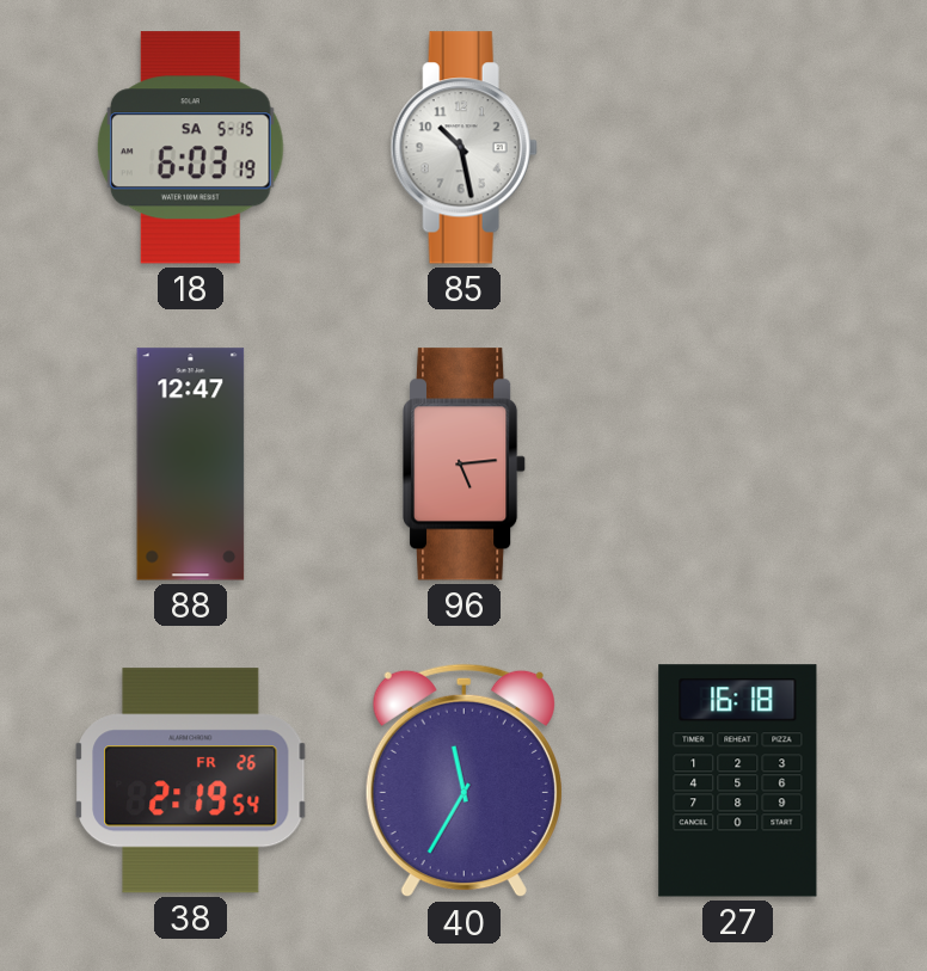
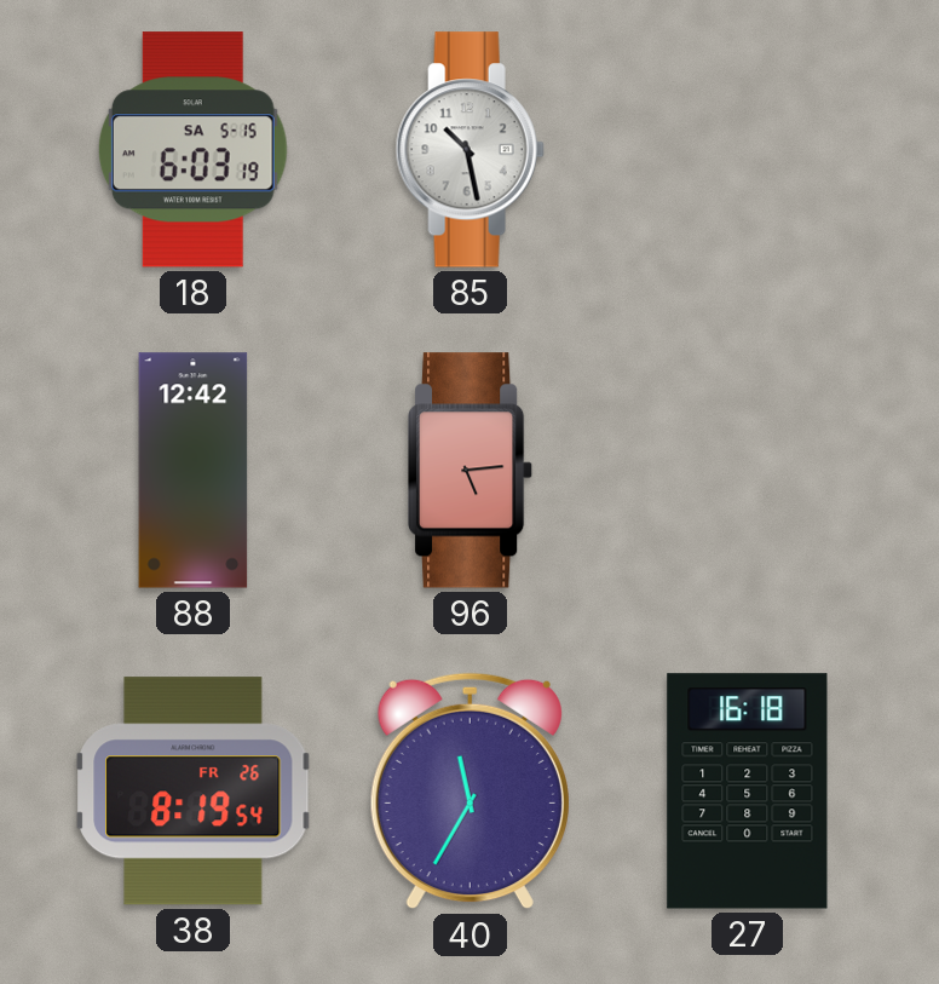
88: 12:47 -> 12:42
38: 2:19 -> 8:19
